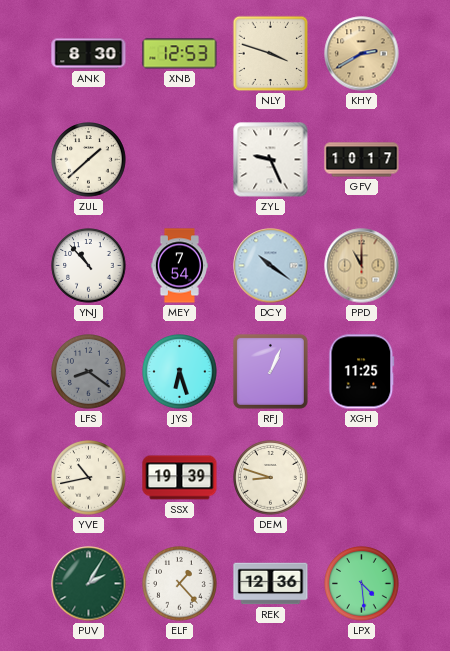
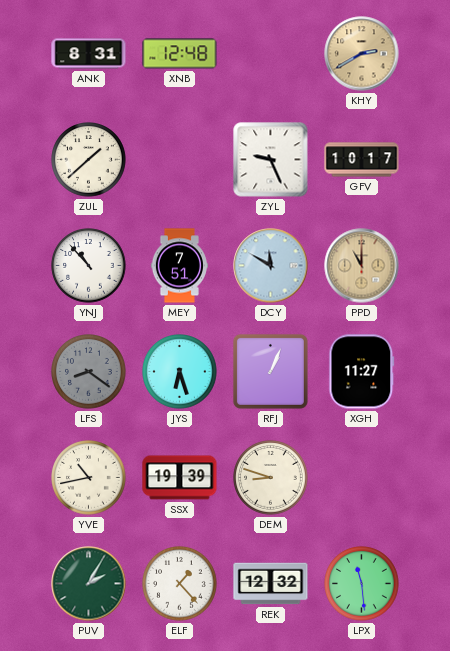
ANK: 8:30 -> 8:31
XNB: 12:53 -> 12:48
NLY: 3:48 -> none
MEY: 7:54 -> 7:51
DCY: 10:21 -> 11:50
XGH: 11:25 -> 11:27
REK: 12:36 -> 12:32
LPX: 4:29 -> 11:29
